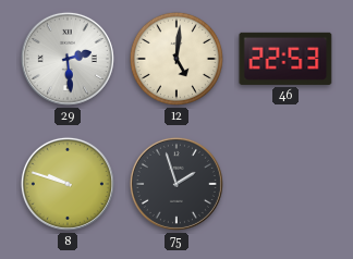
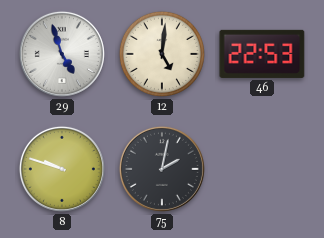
29: 2:29 -> 4:57
75: 1:57 -> 2:02
